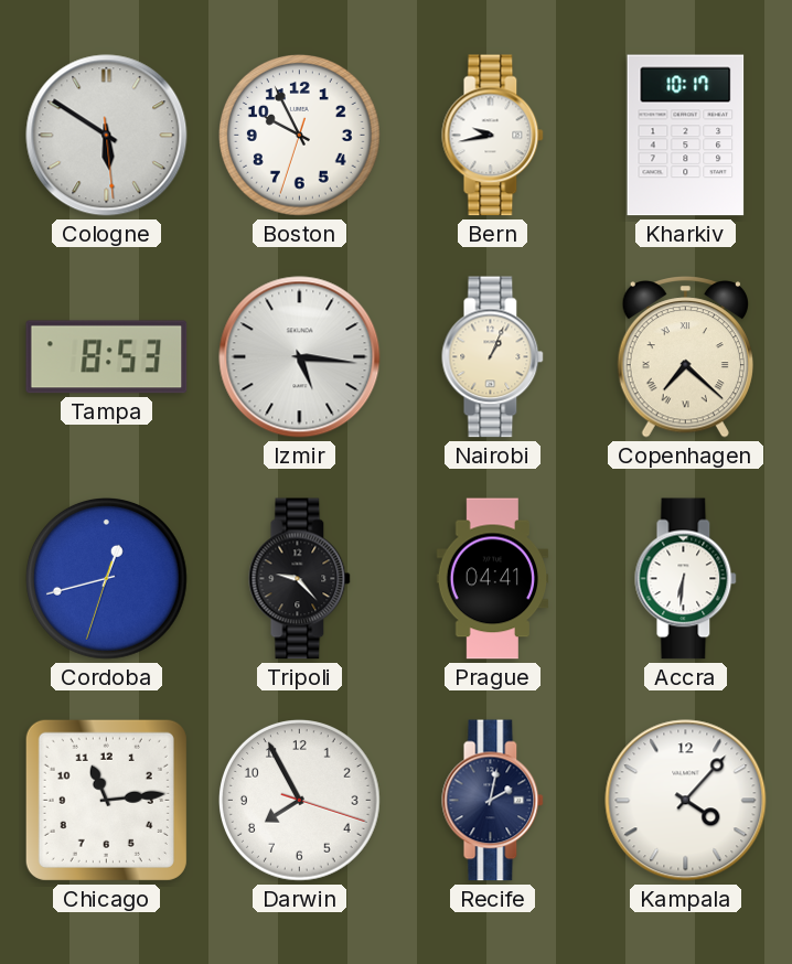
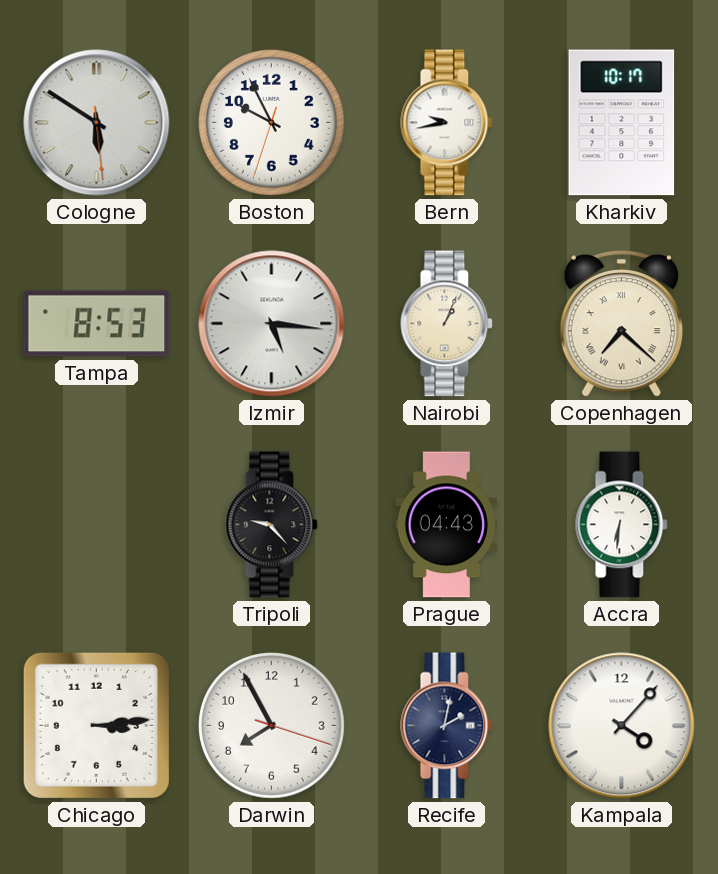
Cordoba: 12:42 -> none
Prague: 04:41 -> 04:43
Chicago: 11:14 -> 3:14
